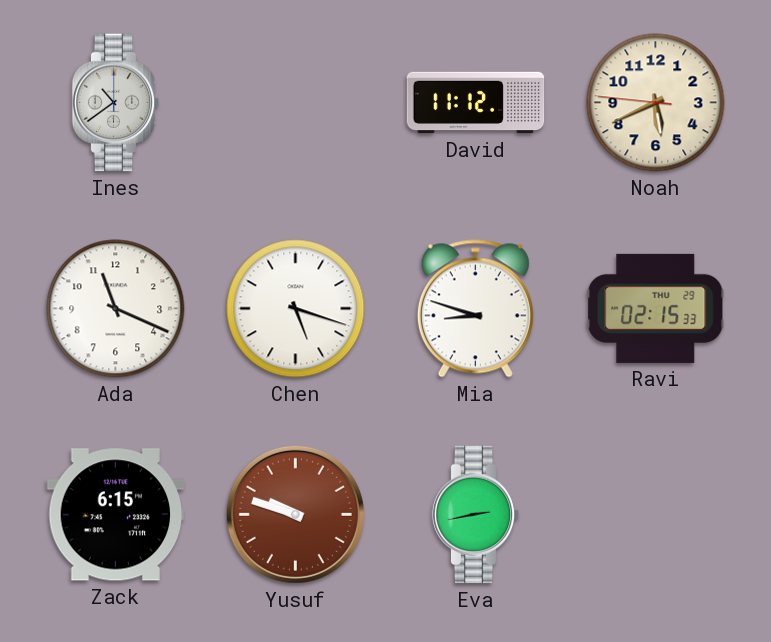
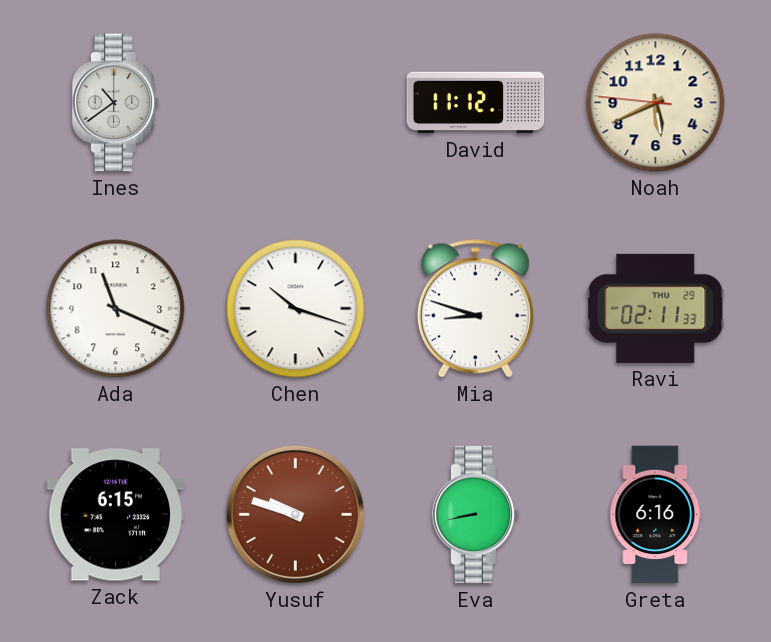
Chen: 5:18 -> 10:18
Ravi: 02:15 -> 02:11
Eva: 2:43 -> 8:43
Greta: none -> 6:16
